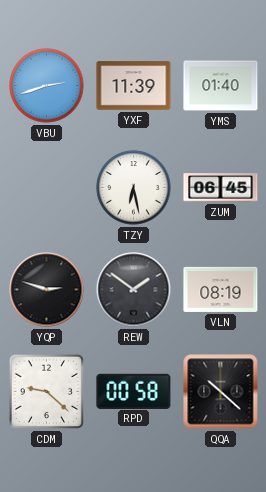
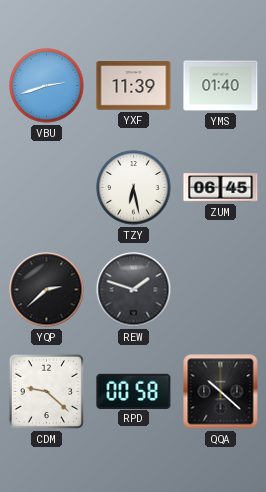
YQP: 2:48 -> 2:38
REW: 1:51 -> 1:48
VLN: 08:19 -> none
